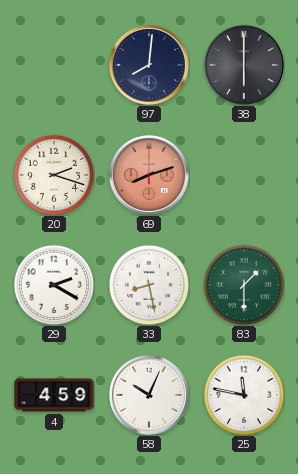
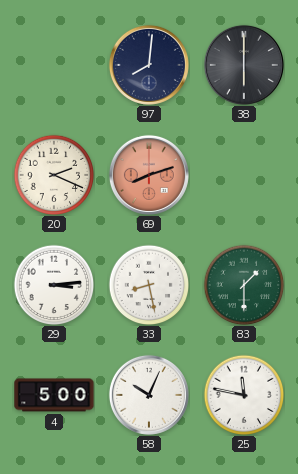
20: 2:18 -> 2:19
29: 2:20 -> 3:14
4: 4:59 -> 5:00
